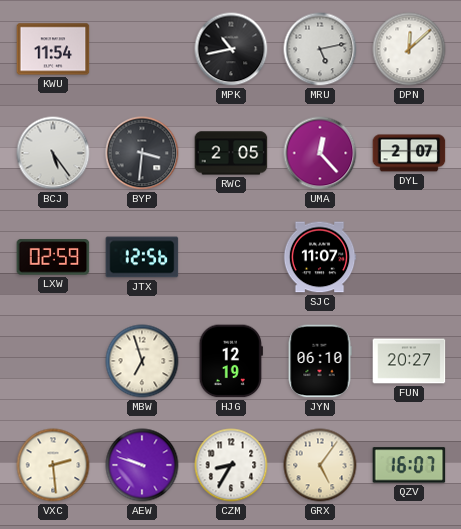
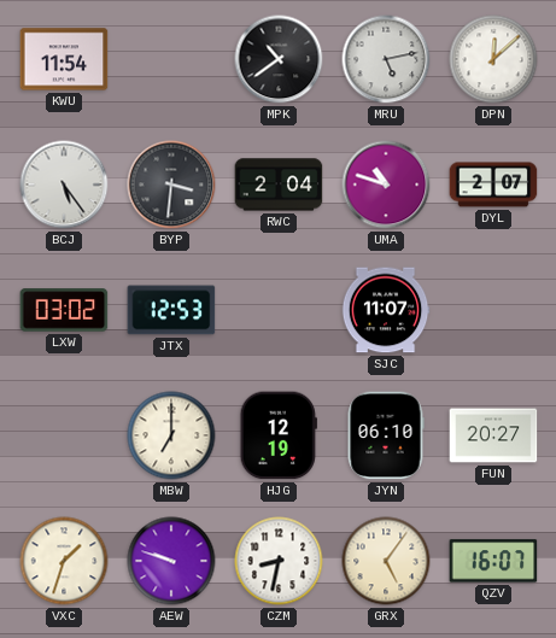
MPK: 10:43 -> 10:39
RWC: 2:05 -> 2:04
UMA: 12:23 -> 10:48
LXW: 02:59 -> 03:02
JTX: 12:56 -> 12:53
MBW: 6:57 -> 7:00
VXC: 2:29 -> 1:33
CZM: 8:35 -> 8:32
